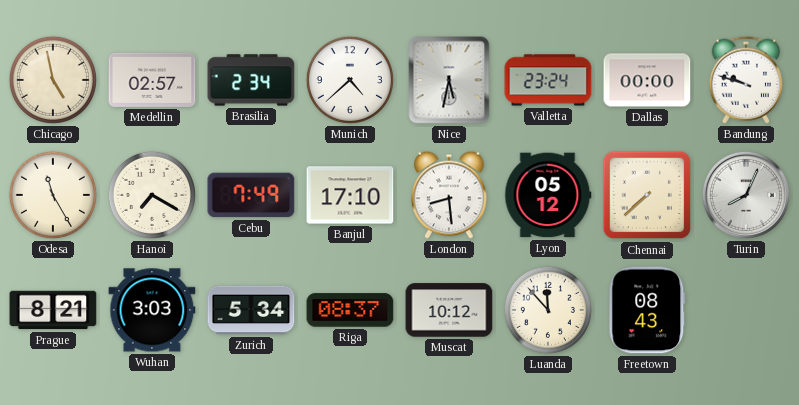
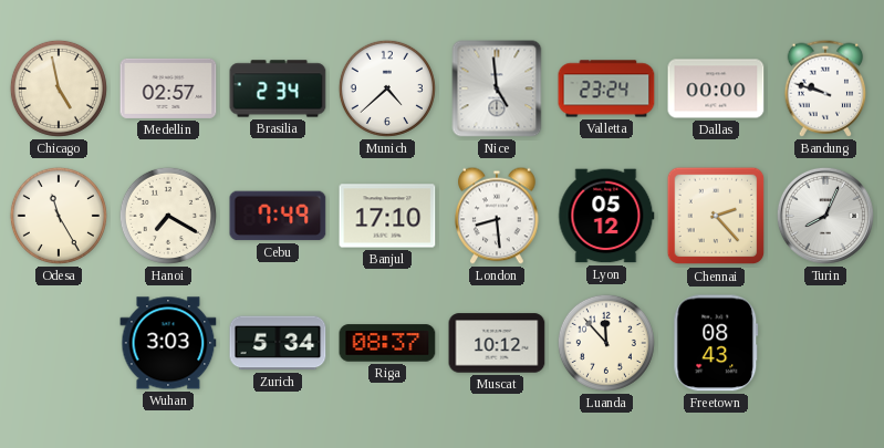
Nice: 5:32 -> 4:59
Chennai: 7:38 -> 2:23
Prague: 8:21 -> none
